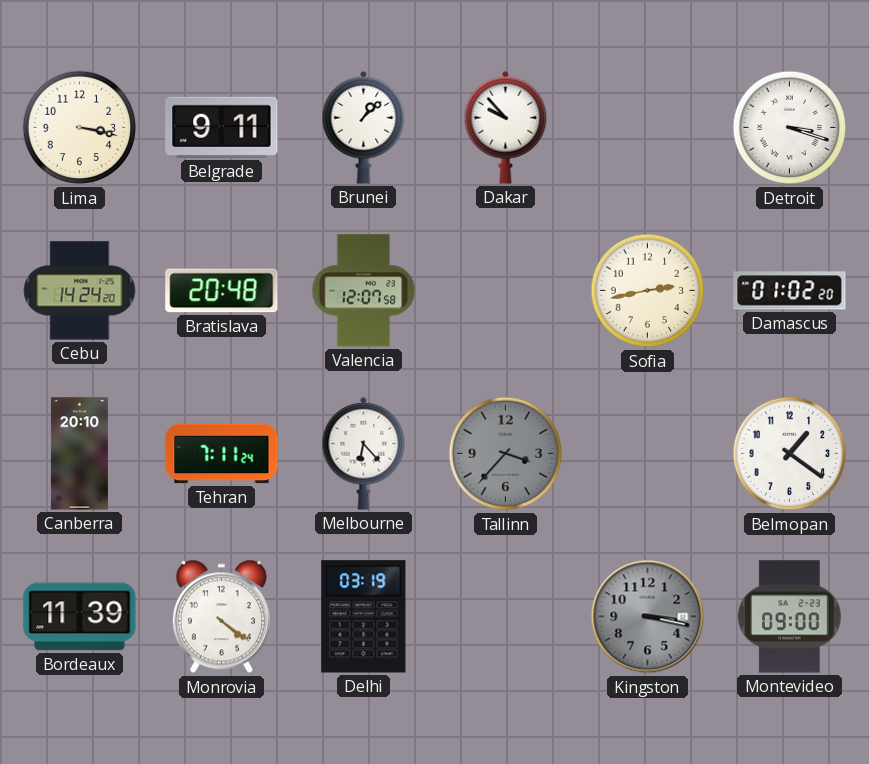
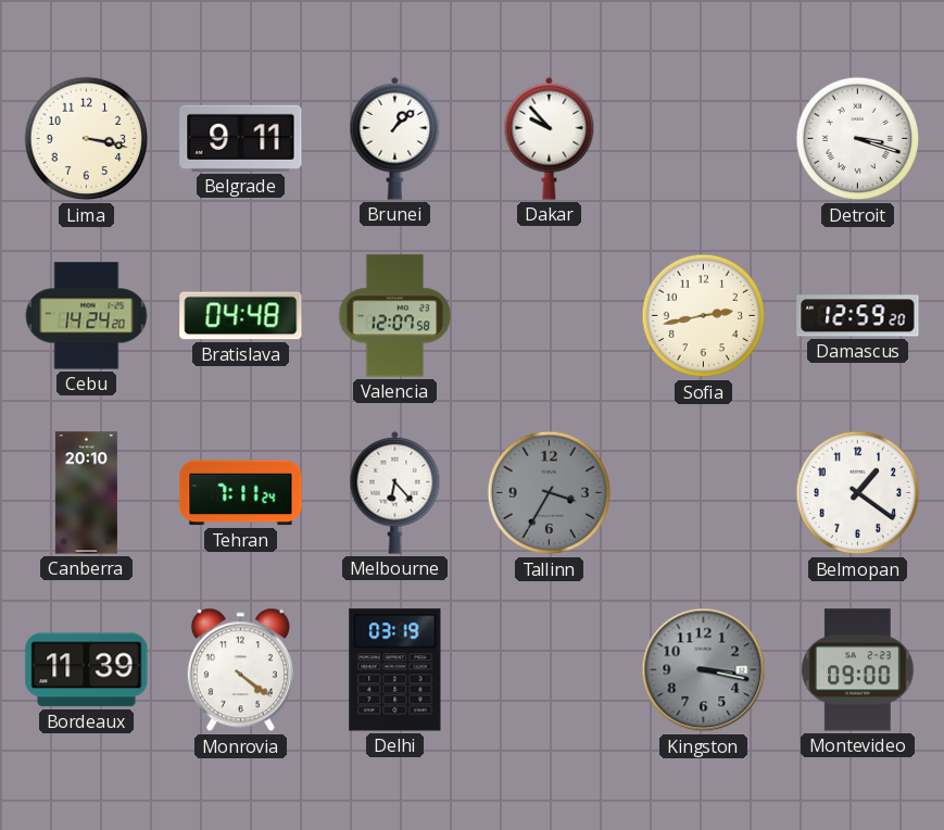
Bratislava: 20:48 -> 04:48
Damascus: 01:02 -> 12:59
Tallinn: 3:37 -> 3:35
